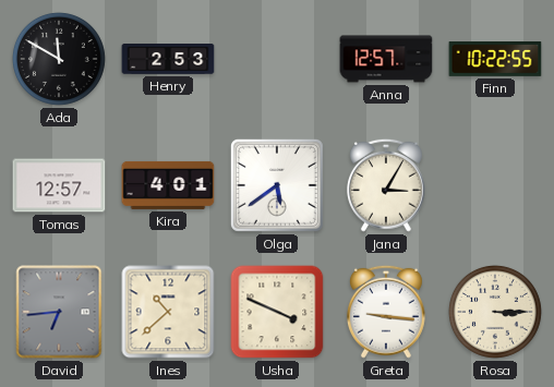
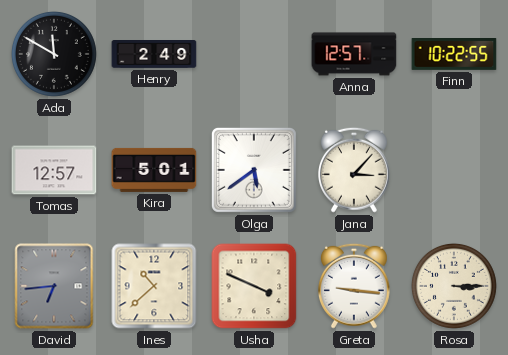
Henry: 2:53 -> 2:49
Kira: 4:01 -> 5:01
Jana: 3:05 -> 3:07
